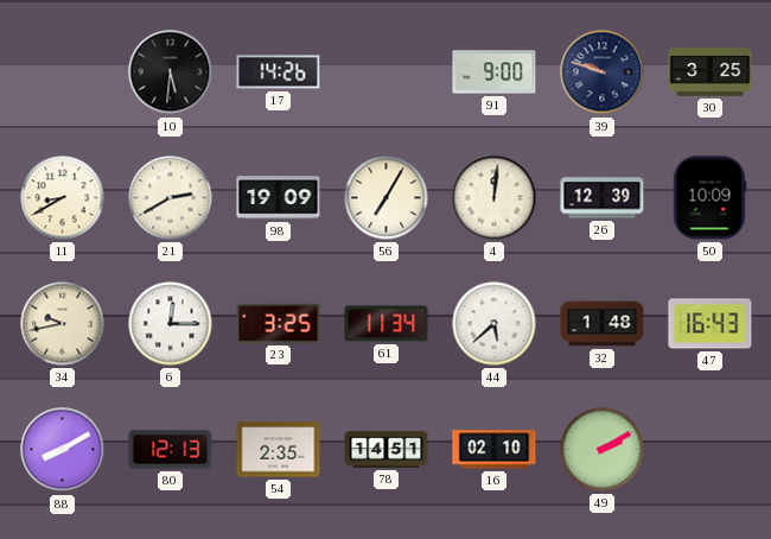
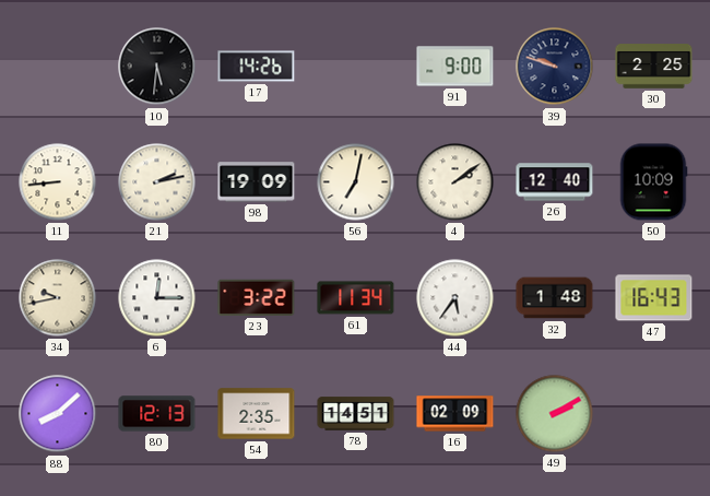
30: 3:25 -> 2:25
11: 8:40 -> 8:44
21: 2:40 -> 2:13
56: 7:05 -> 7:02
4: 12:01 -> 2:09
26: 12:39 -> 12:40
23: 3:25 -> 3:22
44: 5:38 -> 5:36
88: 8:10 -> 8:08
16: 02:10 -> 02:09
